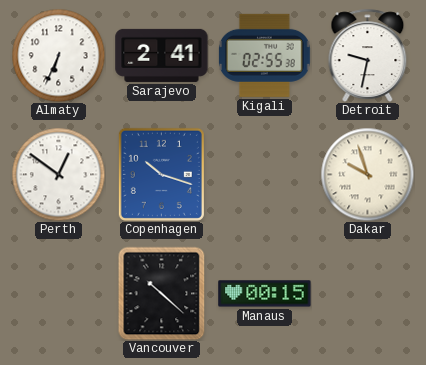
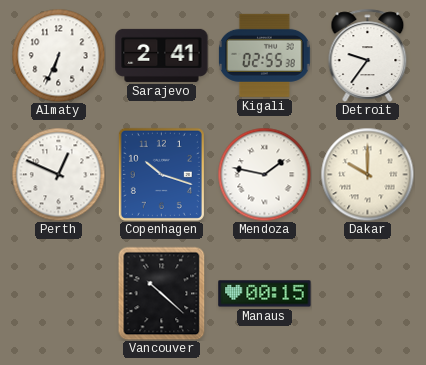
Detroit: 9:32 -> 9:36
Perth: 12:51 -> 12:49
Mendoza: none -> 1:47
Dakar: 9:57 -> 10:00
